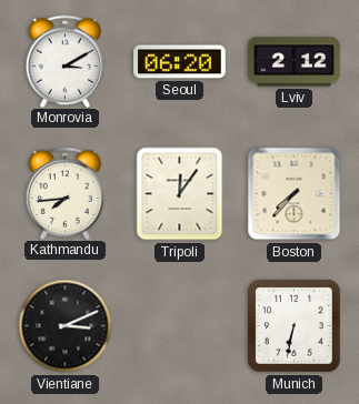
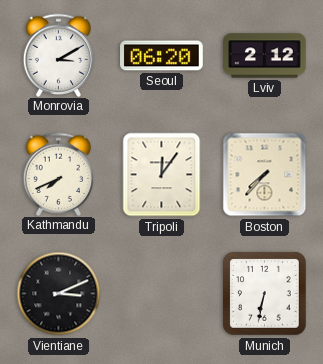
Kathmandu: 7:44 -> 7:41
